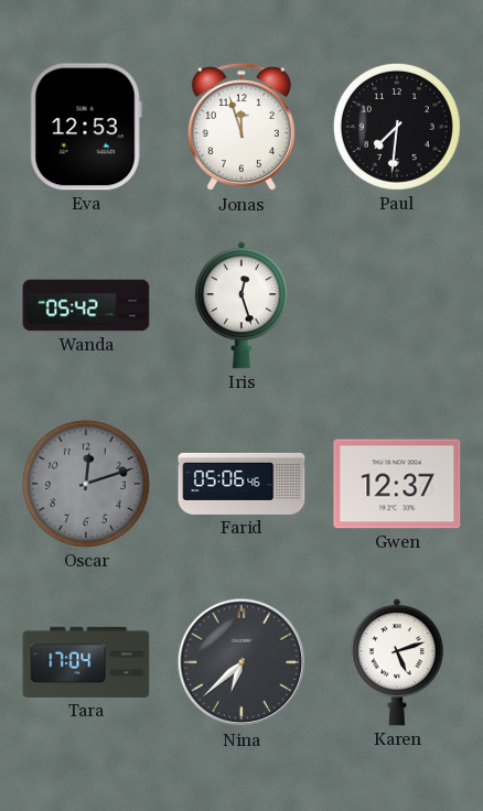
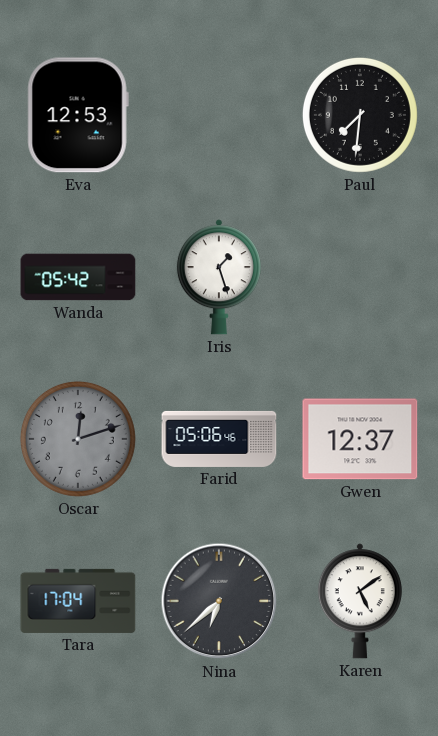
Jonas: 11:57 -> none
Iris: 12:27 -> 1:27
Karen: 5:12 -> 5:09
